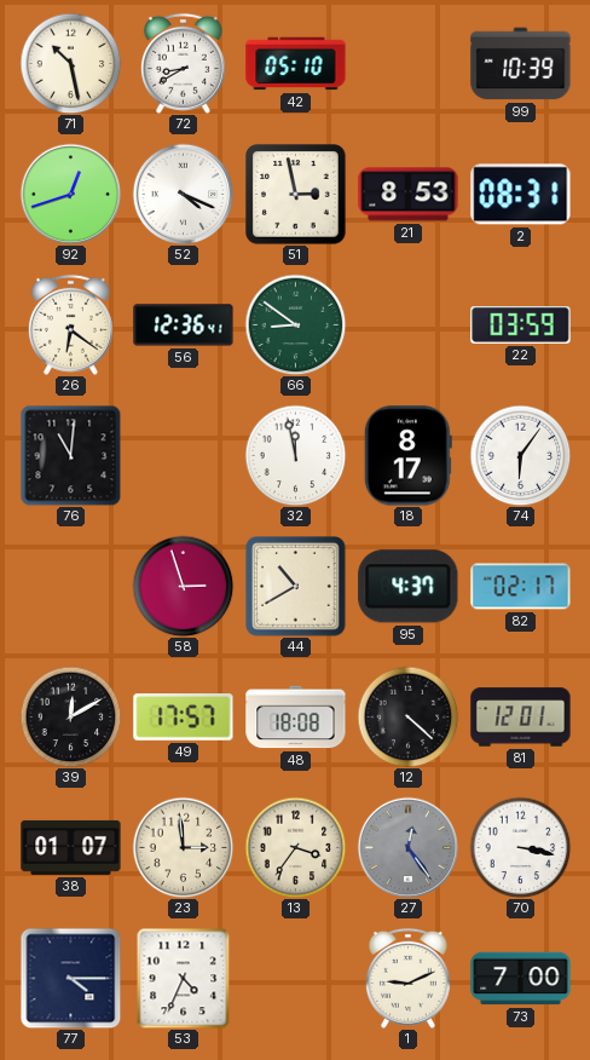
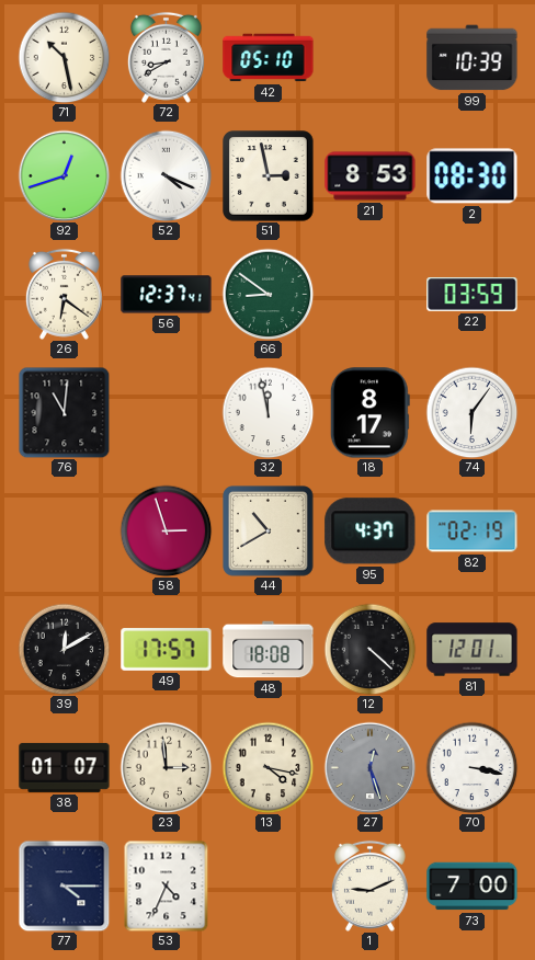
2: 08:31 -> 08:30
56: 12:36 -> 12:37
82: 02:17 -> 02:19
13: 3:36 -> 4:17
27: 12:24 -> 12:27
